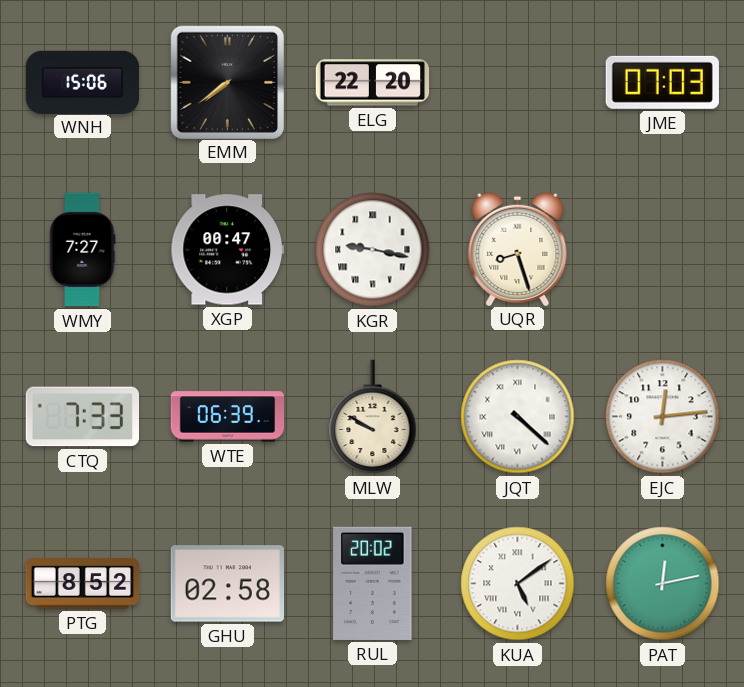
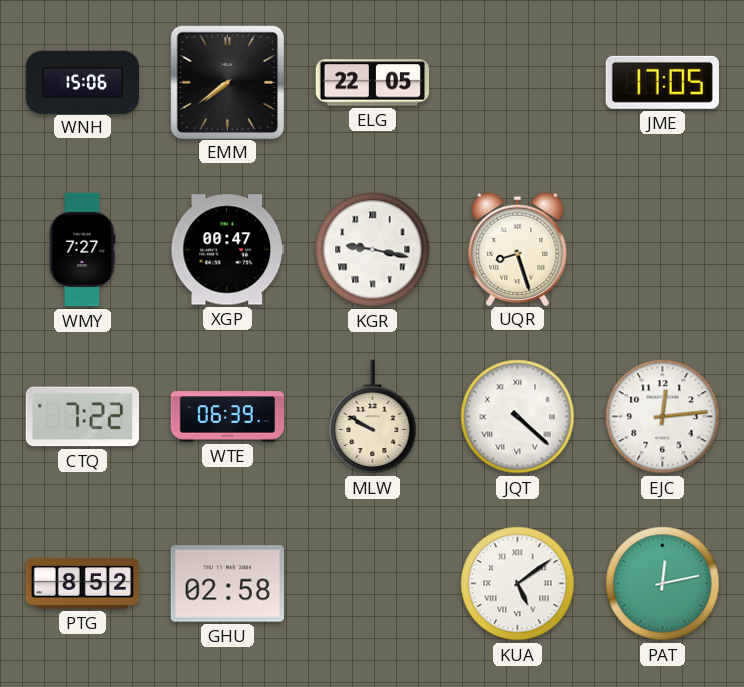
ELG: 22:20 -> 22:05
JME: 07:03 -> 17:05
CTQ: 7:33 -> 7:22
RUL: 20:02 -> none
